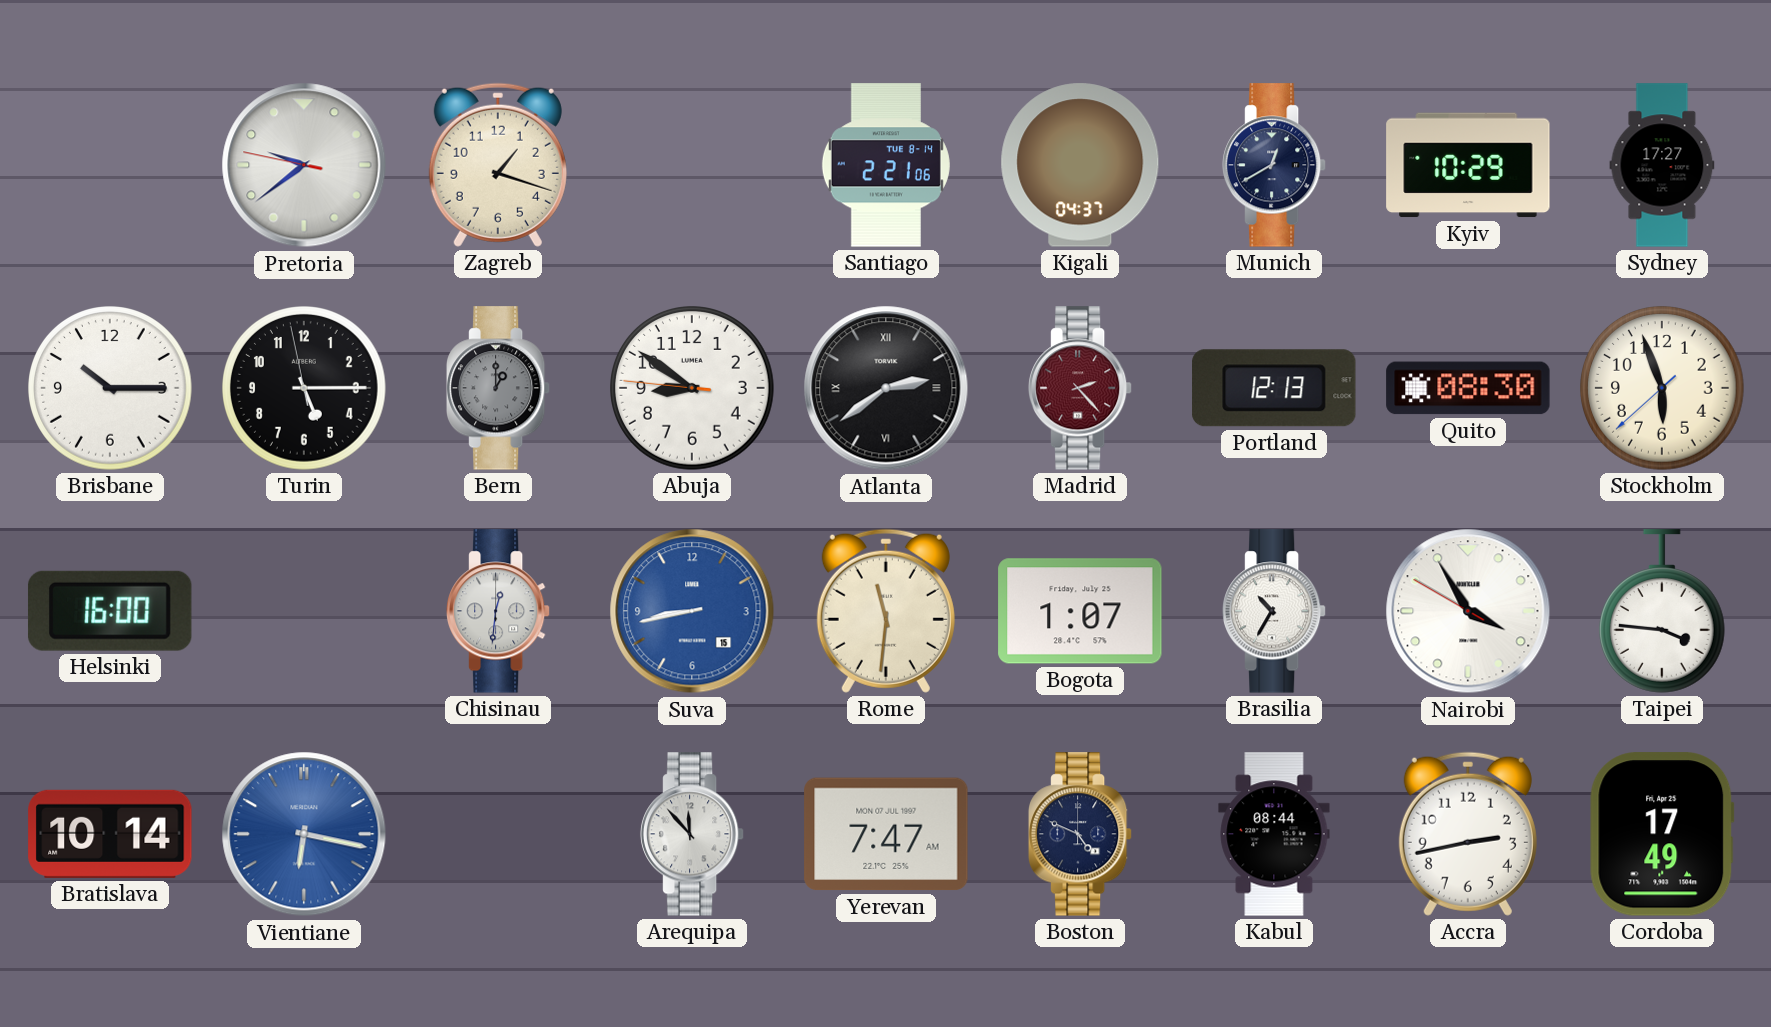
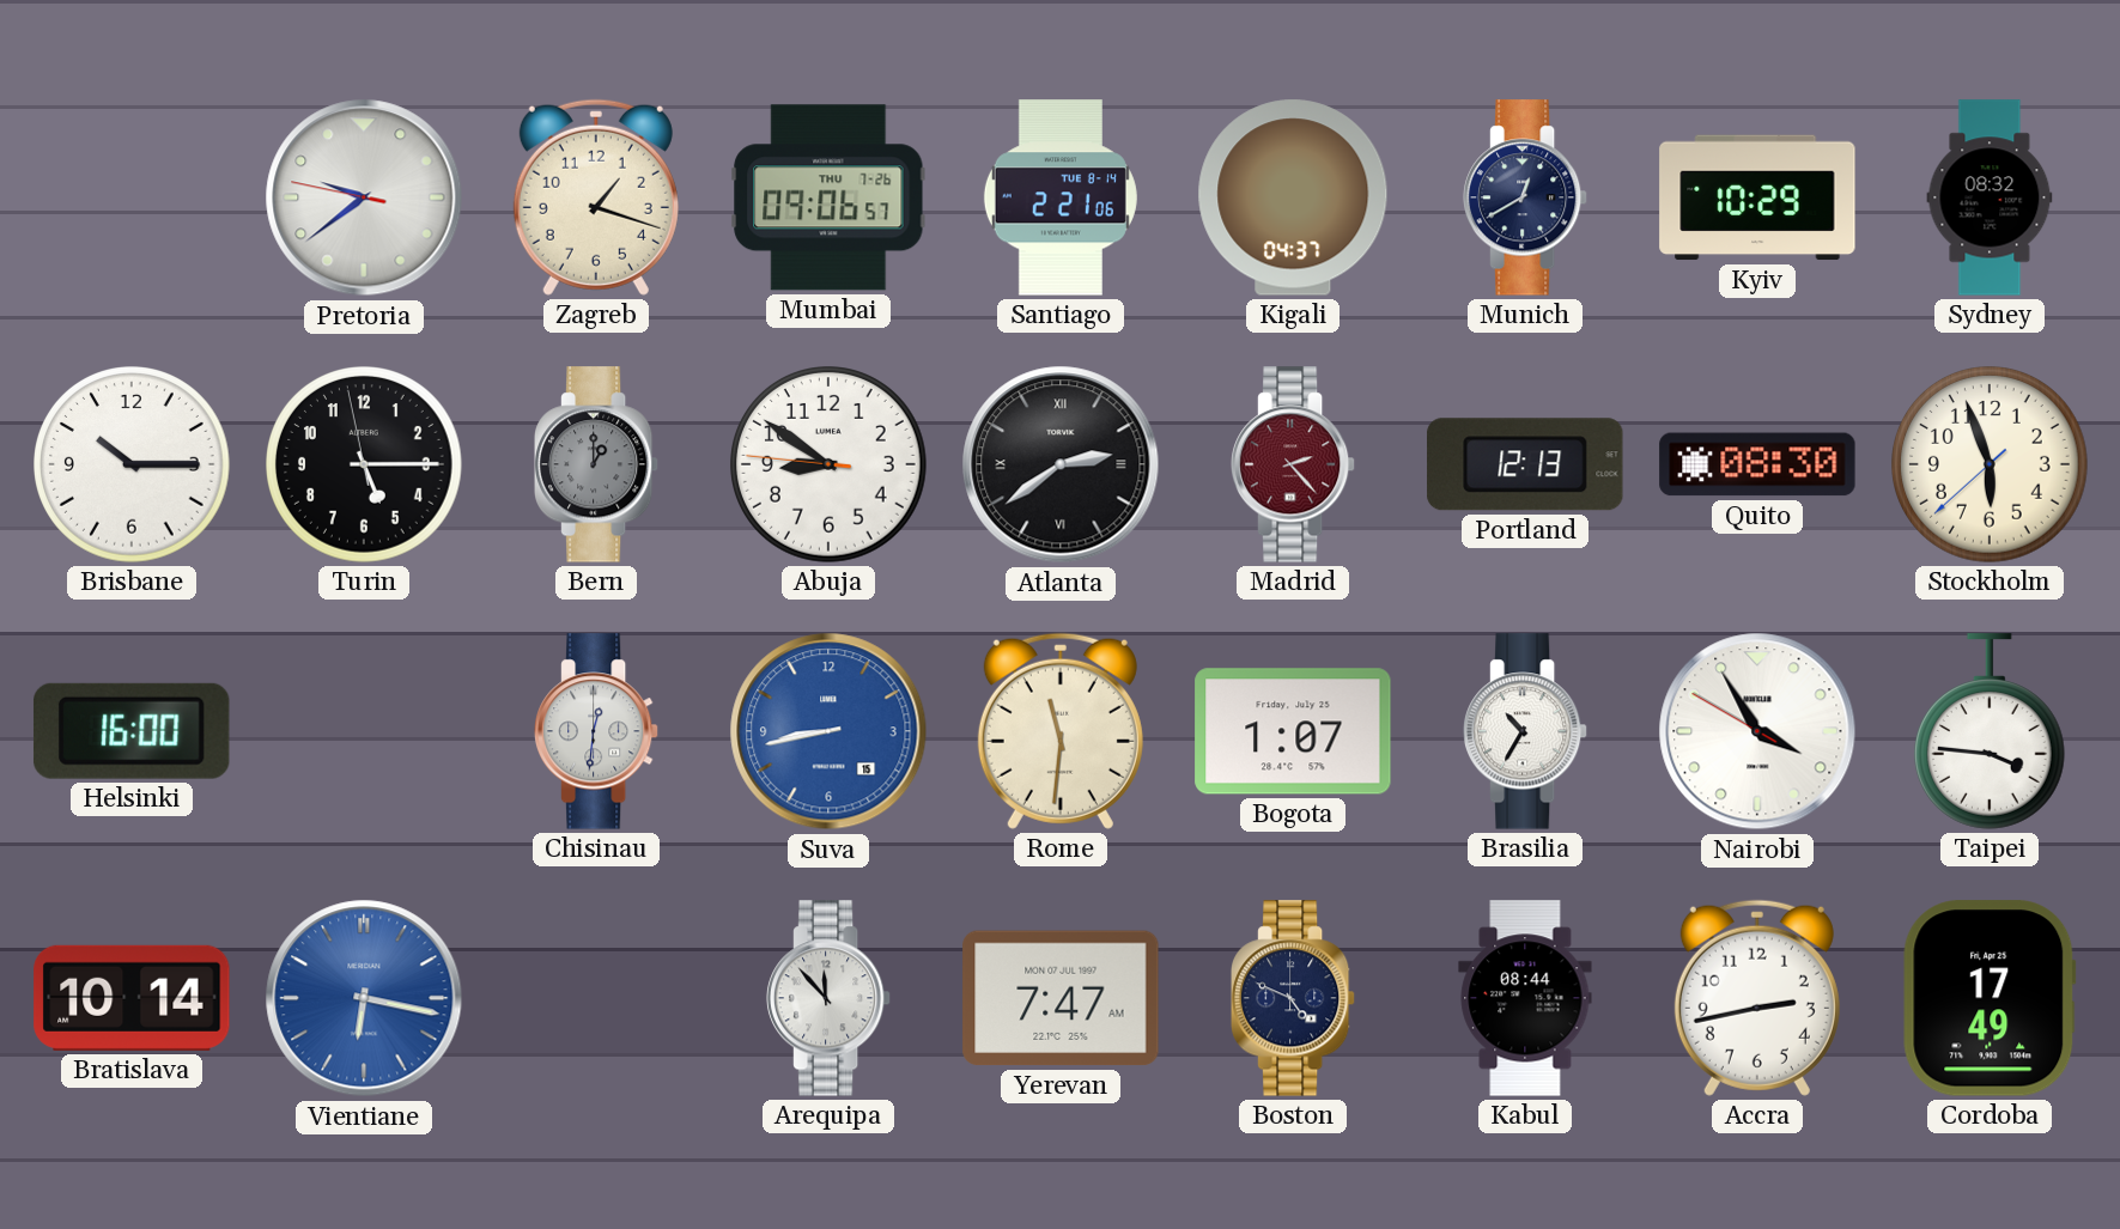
Mumbai: none -> 09:06
Sydney: 17:27 -> 08:32
